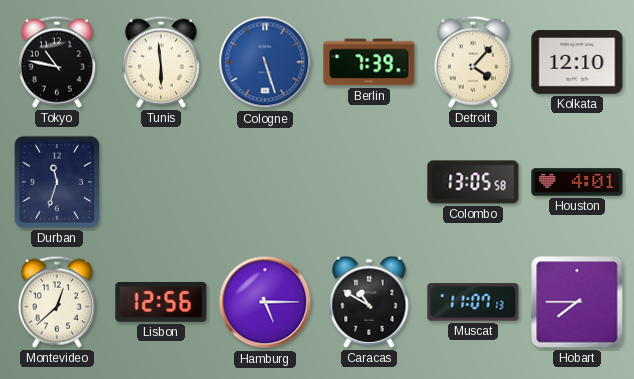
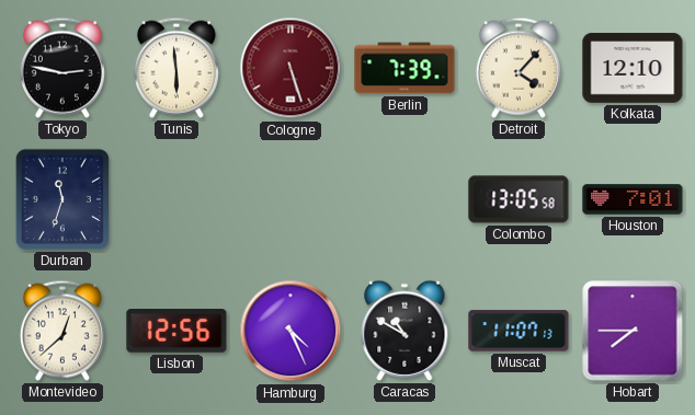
Tokyo: 10:47 -> 2:47
Cologne dial: blue -> burgundy
Houston: 4:01 -> 7:01
Hamburg: 5:15 -> 4:26
